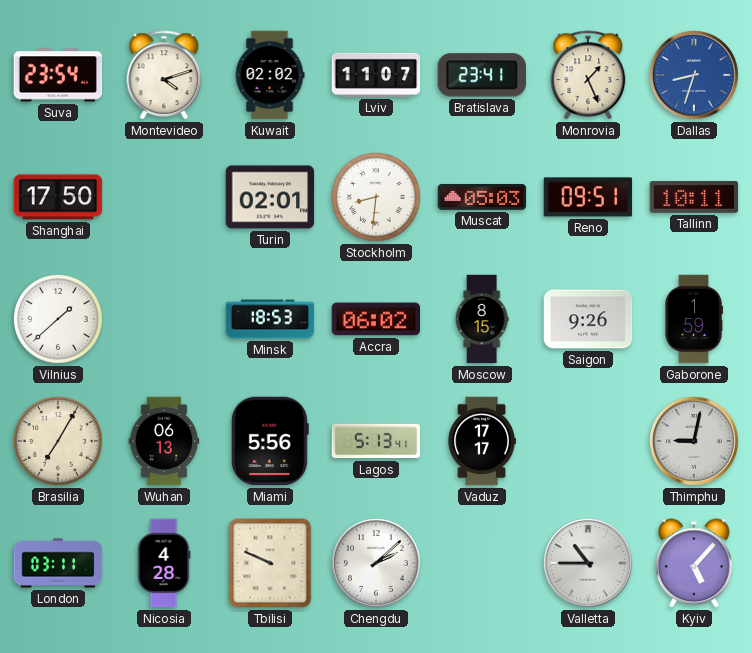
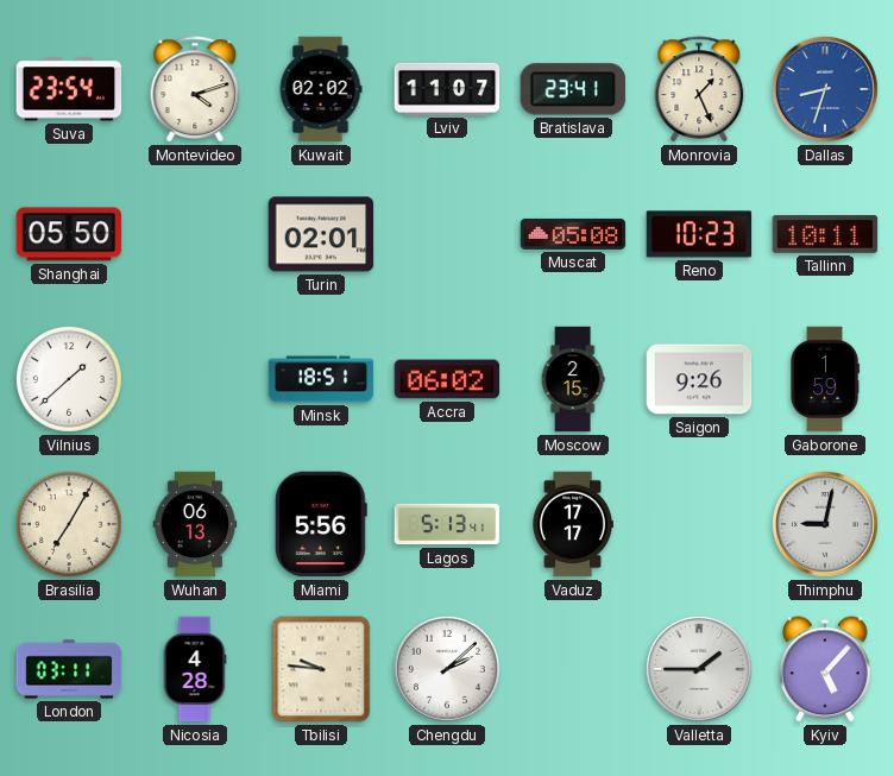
Shanghai: 17:50 -> 05:50
Stockholm: 8:31 -> none
Muscat: 05:03 -> 05:08
Reno: 09:51 -> 10:23
Minsk: 18:53 -> 18:51
Moscow: 8:15 -> 2:15
Tbilisi: 9:49 -> 9:46
Valletta: 10:45 -> 1:45
